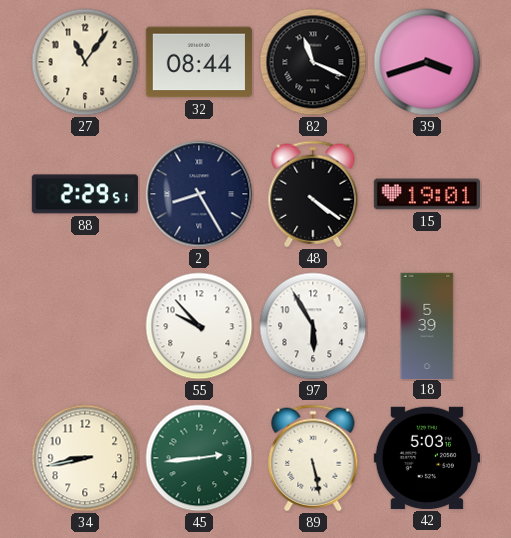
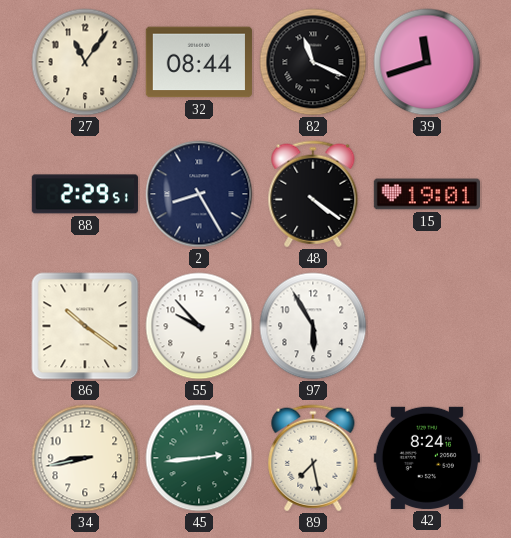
39: 3:42 -> 11:42
86: none -> 10:21
18: 5:39 -> none
89: 5:28 -> 7:28
42: 5:03 -> 8:24
